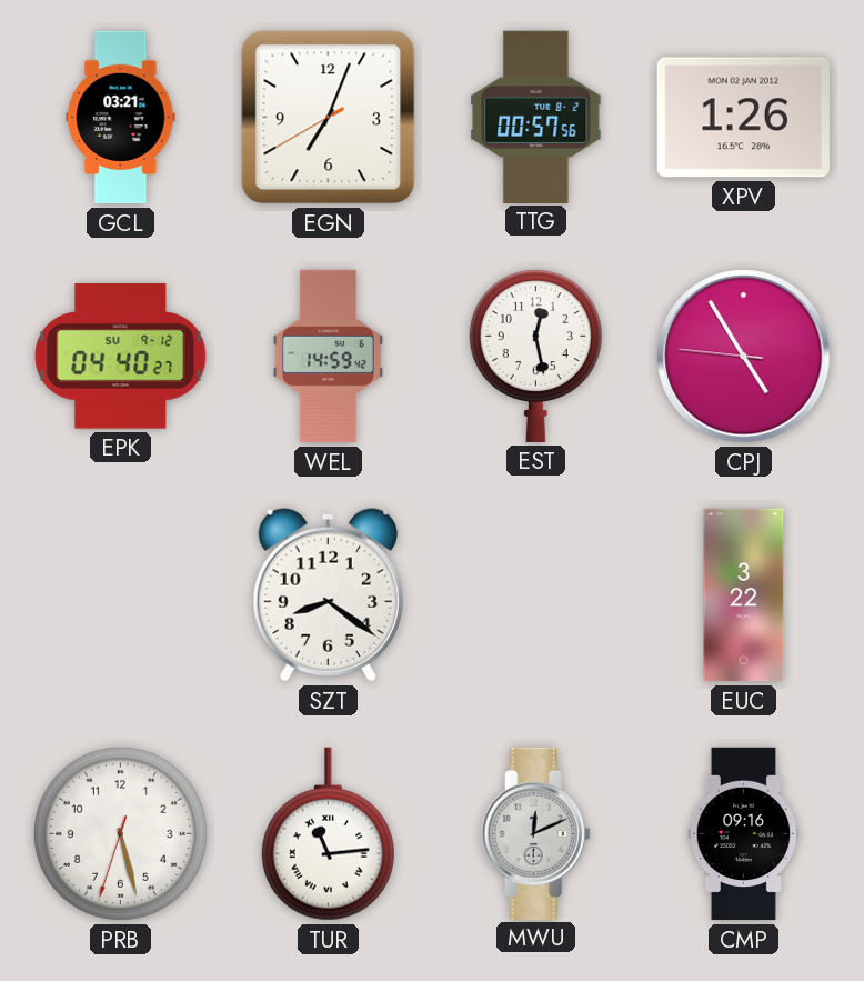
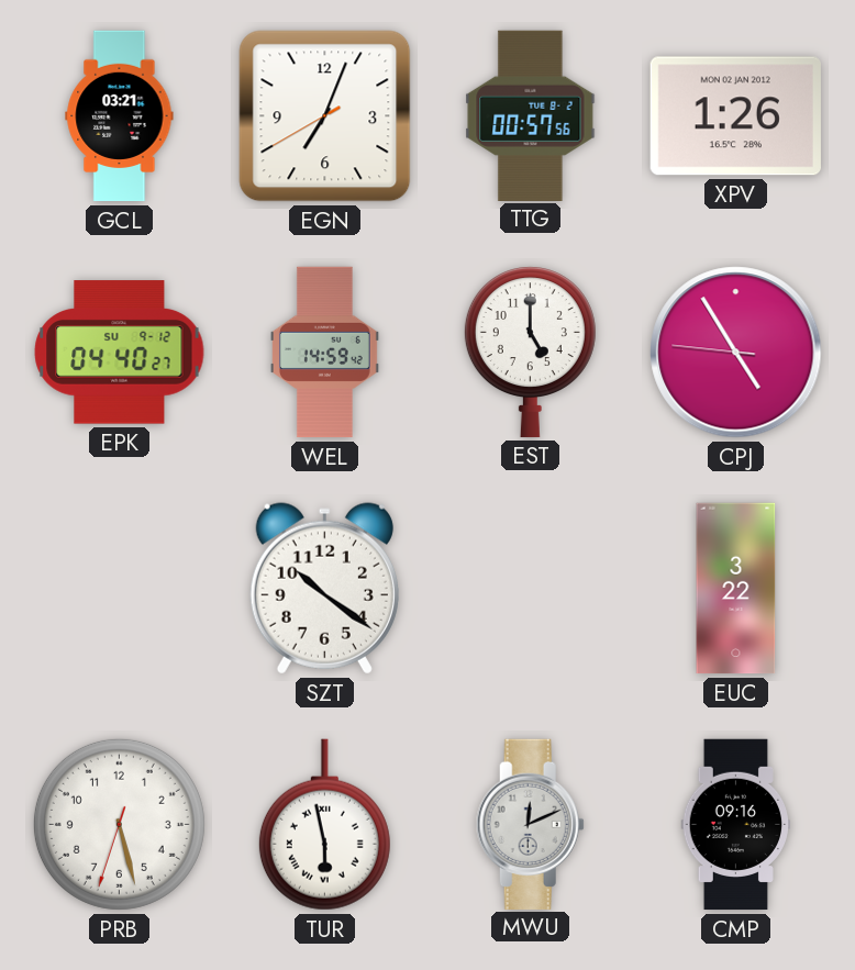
EST: 12:28 -> 5:00
SZT: 8:21 -> 10:21
TUR: 11:14 -> 5:58
